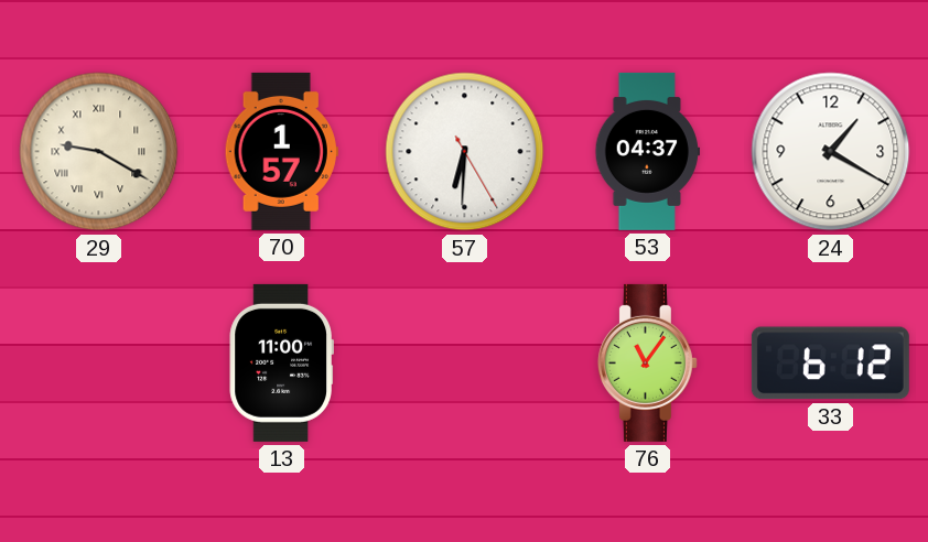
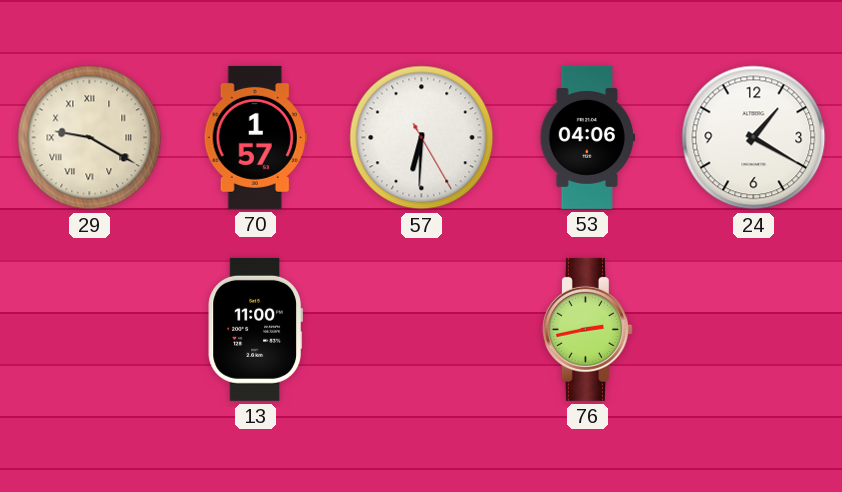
53: 04:37 -> 04:06
76: 11:06 -> 2:43
33: 6:12 -> none
